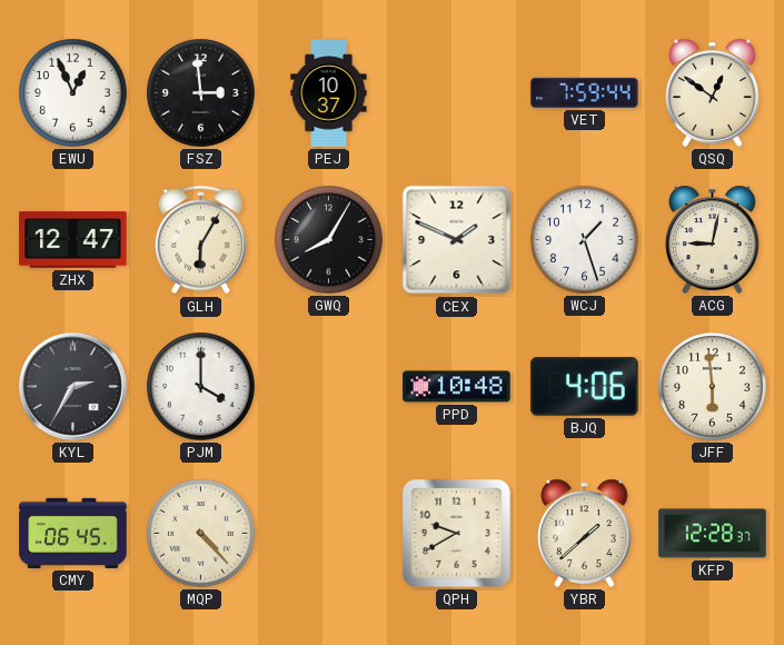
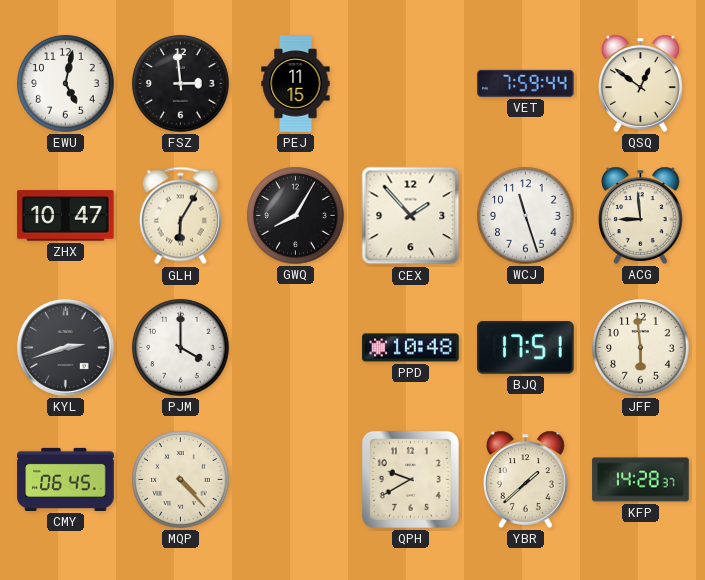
EWU: 12:56 -> 5:02
PEJ: 10:37 -> 11:15
ZHX: 12:47 -> 10:47
CEX: 1:49 -> 1:53
WCJ: 1:27 -> 11:27
ACG: 9:02 -> 8:59
KYL: 2:35 -> 2:42
BJQ: 4:06 -> 17:51
KFP: 12:28 -> 14:28
